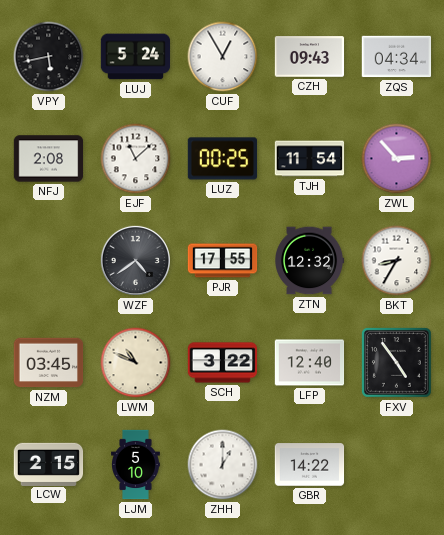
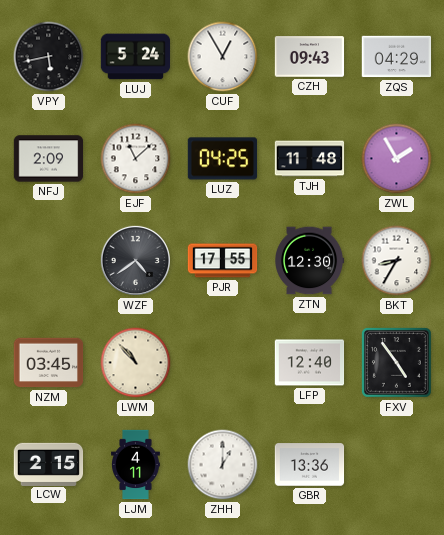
ZQS: 04:34 -> 04:29
NFJ: 2:08 -> 2:09
LUZ: 00:25 -> 04:25
TJH: 11:54 -> 11:48
ZWL: 2:53 -> 1:55
ZTN: 12:32 -> 12:30
LWM: 10:49 -> 10:53
SCH: 3:22 -> none
LJM: 5:10 -> 4:11
GBR: 14:22 -> 13:36
